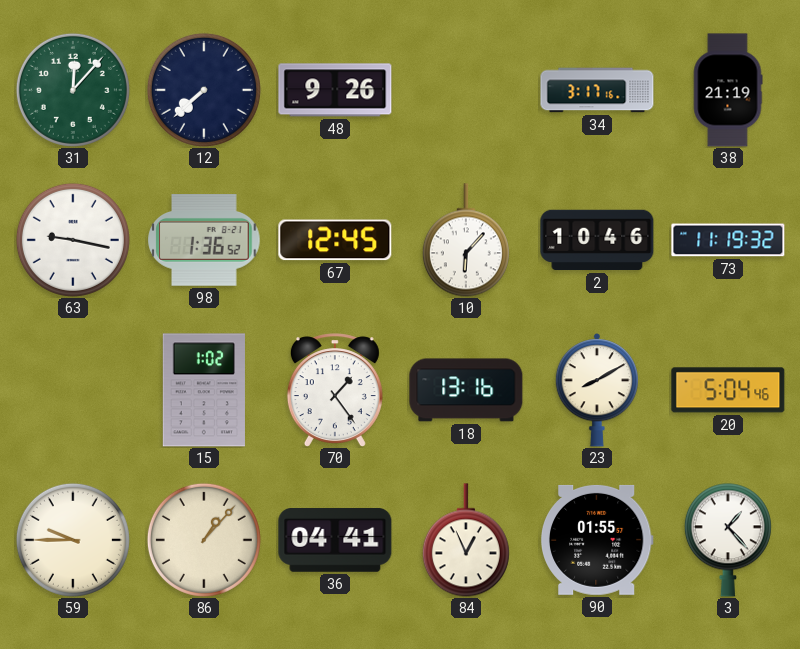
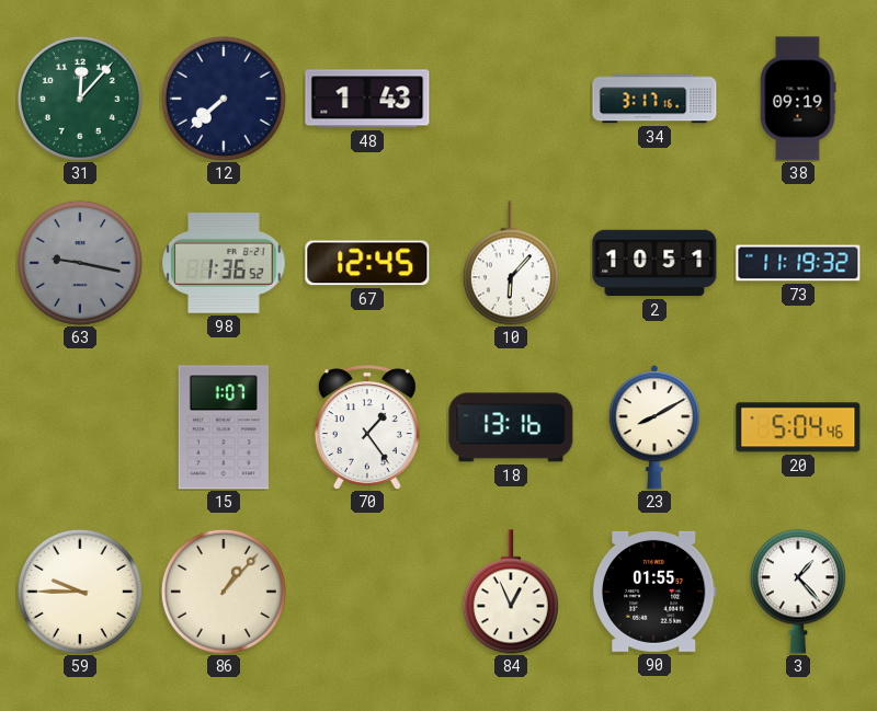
48: 9:26 -> 1:43
38: 21:19 -> 09:19
63 dial: white -> grey
2: 10:46 -> 10:51
15: 1:02 -> 1:07
36: 04:41 -> none
